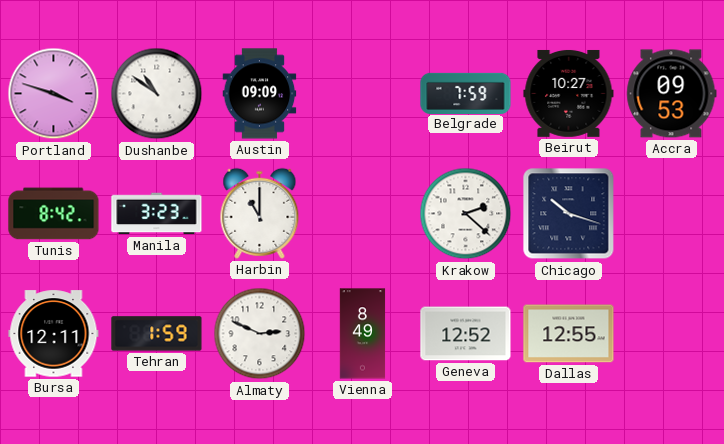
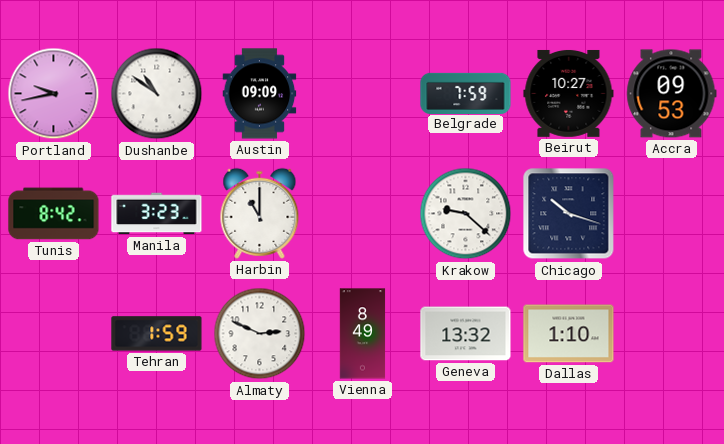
Portland: 3:48 -> 9:43
Krakow: 2:22 -> 9:22
Bursa: 12:11 -> none
Geneva: 12:52 -> 13:32
Dallas: 12:55 -> 1:10
